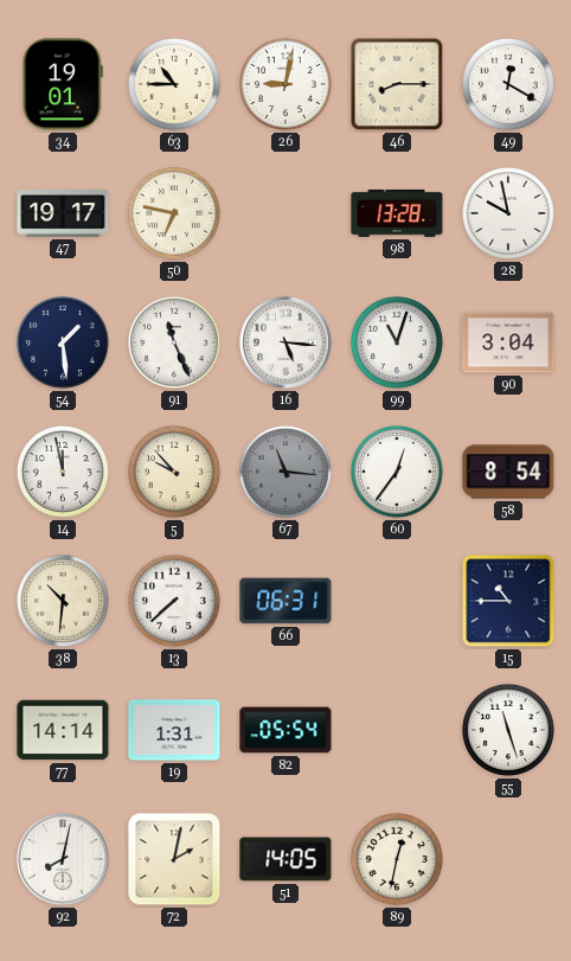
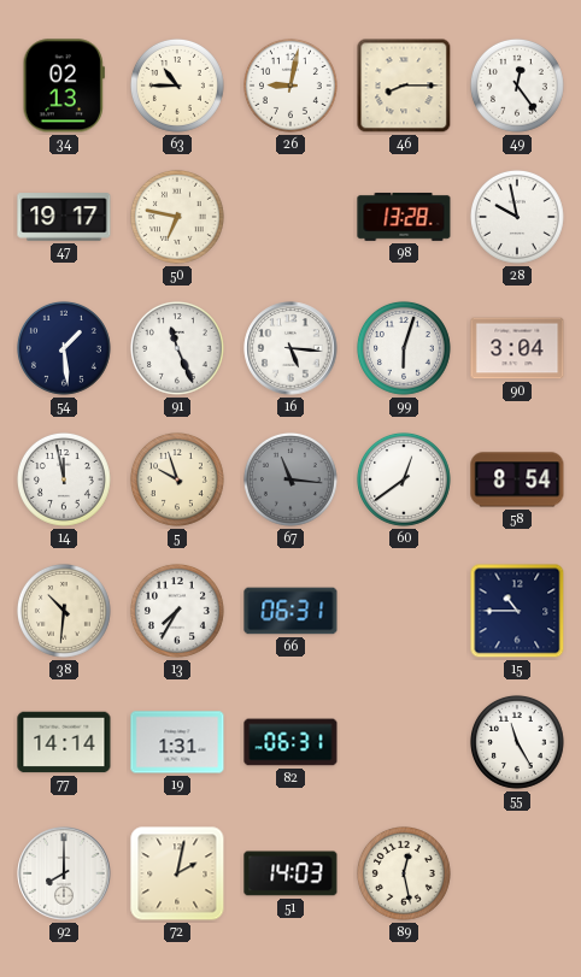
34: 19:01 -> 02:13
49: 12:20 -> 12:24
99: 11:03 -> 6:03
5: 9:53 -> 9:57
60: 12:36 -> 12:39
13: 7:38 -> 7:35
82: 05:54 -> 06:31
55: 11:27 -> 11:25
92: 8:02 -> 8:00
51: 14:05 -> 14:03
89: 12:32 -> 12:28
